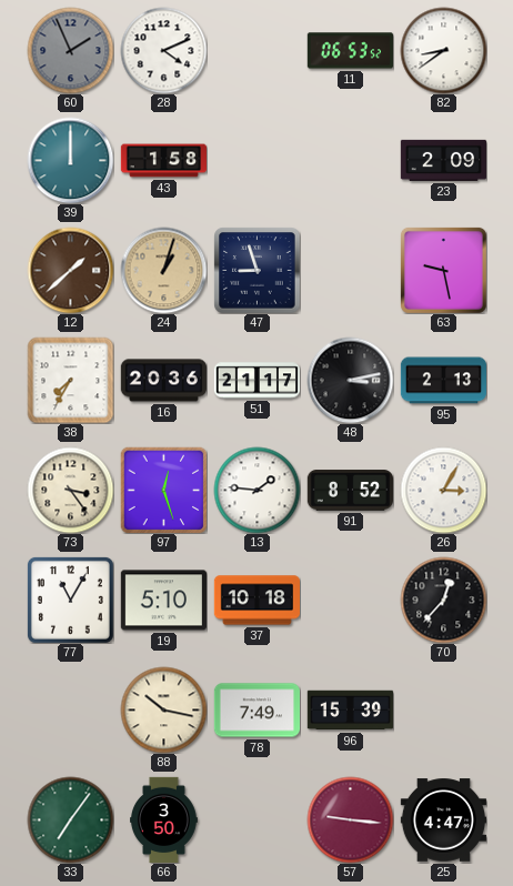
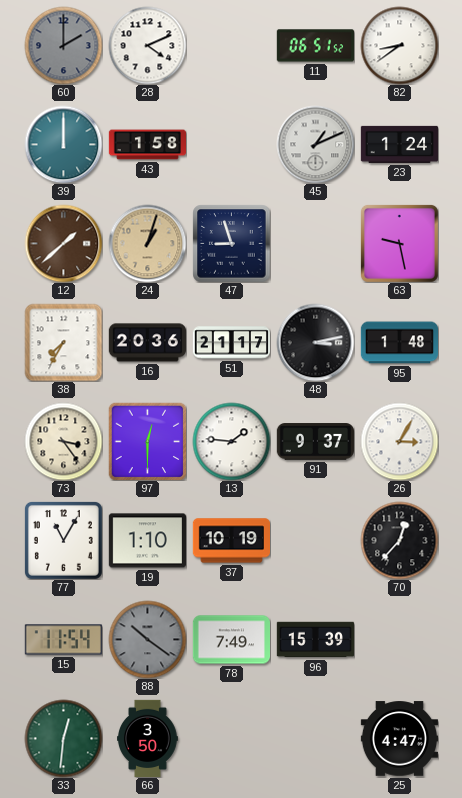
60: 1:56 -> 2:00
11: 06:53 -> 06:51
45: none -> 1:11
23: 2:09 -> 1:24
95: 2:13 -> 1:48
97: 12:27 -> 12:30
91: 8:52 -> 9:37
19: 5:10 -> 1:10
37: 10:18 -> 10:19
15: none -> 11:54
88: 10:17 -> 10:21
88 dial: cream -> grey
33: 7:06 -> 12:31
57: 9:16 -> none
